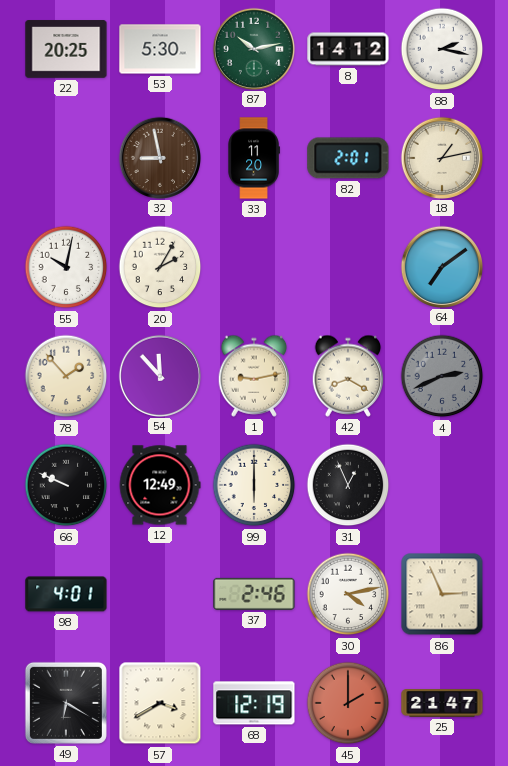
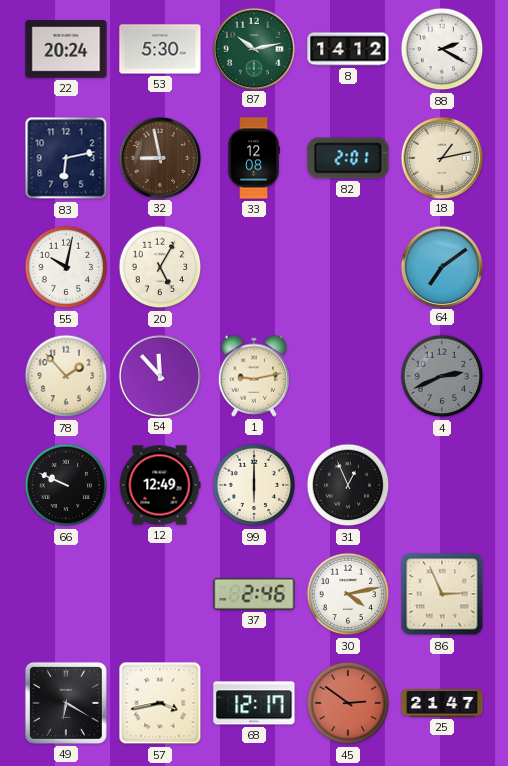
22: 20:25 -> 20:24
88: 2:17 -> 2:20
83: none -> 6:13
33: 11:20 -> 12:08
20: 2:05 -> 5:05
42: 8:20 -> none
98: 4:01 -> none
57: 3:40 -> 3:43
68: 12:19 -> 12:17
45: 2:00 -> 2:51
